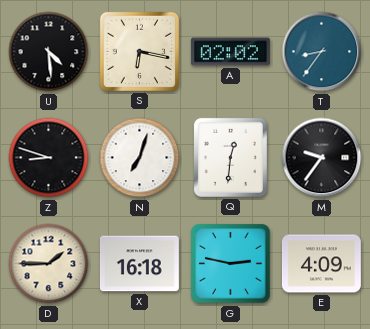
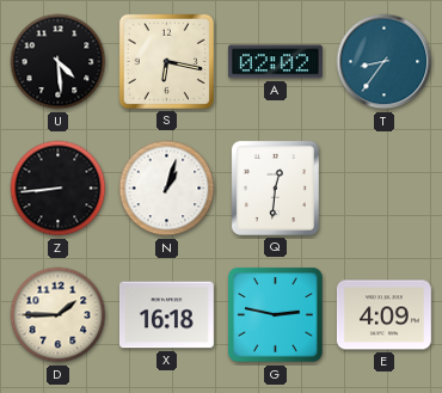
Z: 8:48 -> 8:44
N: 7:03 -> 1:03
M: 9:36 -> none
